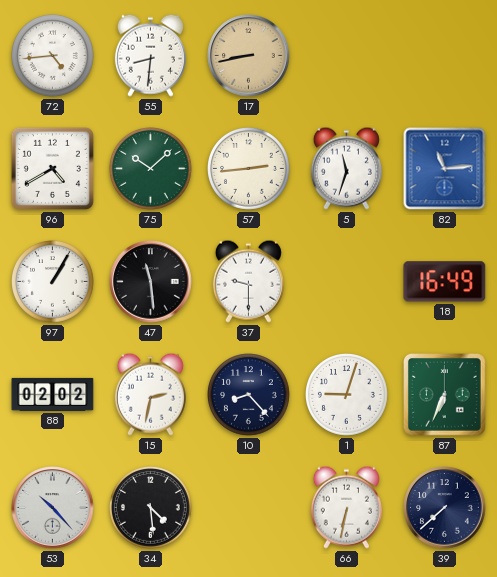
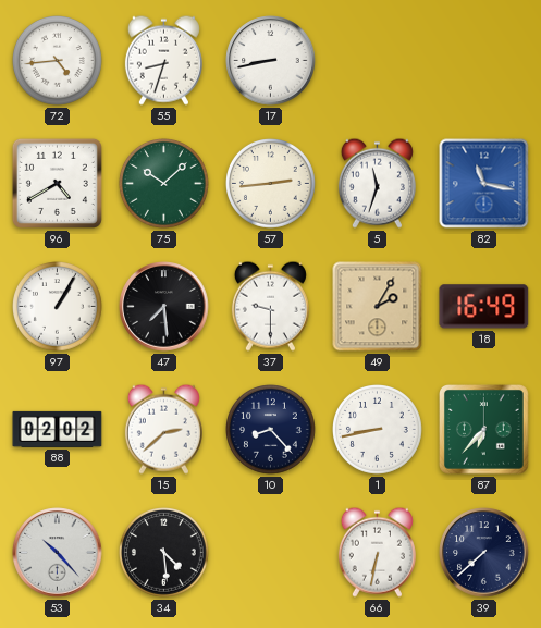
55: 8:31 -> 8:33
17 dial: champagne -> white
82: 11:14 -> 11:17
47: 11:29 -> 7:29
49: none -> 2:05
15: 2:32 -> 2:38
1: 9:03 -> 8:43
87: 6:34 -> 6:37
